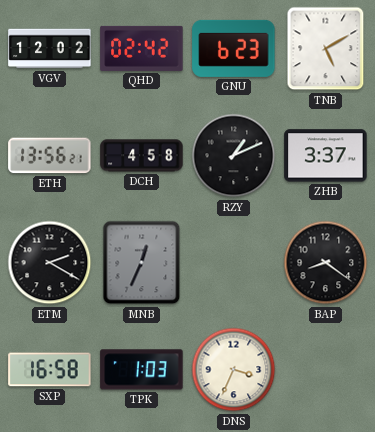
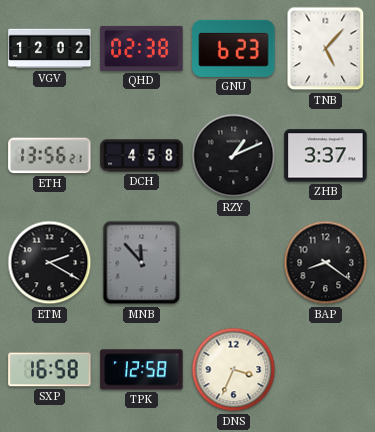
QHD: 02:42 -> 02:38
TNB: 5:10 -> 5:07
MNB: 12:34 -> 11:53
TPK: 1:03 -> 12:58
